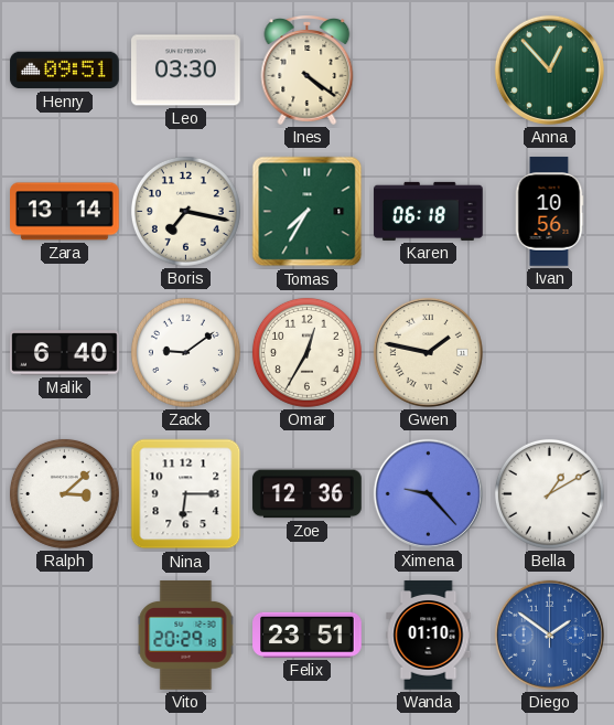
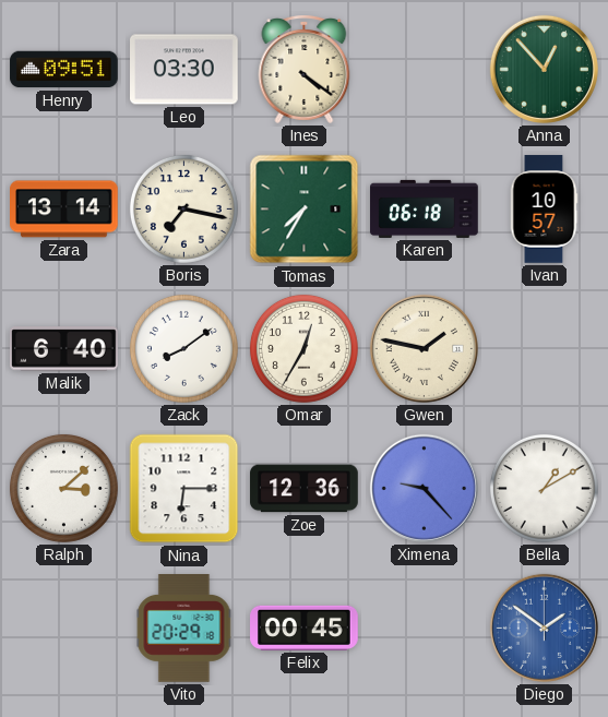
Ivan: 10:56 -> 10:57
Zack: 9:09 -> 8:09
Felix: 23:51 -> 00:45
Wanda: 01:10 -> none
